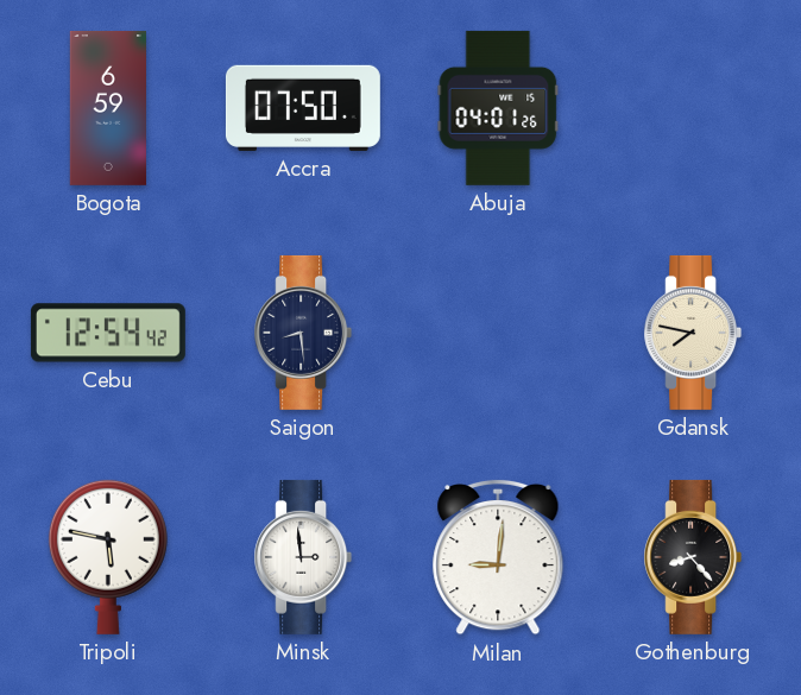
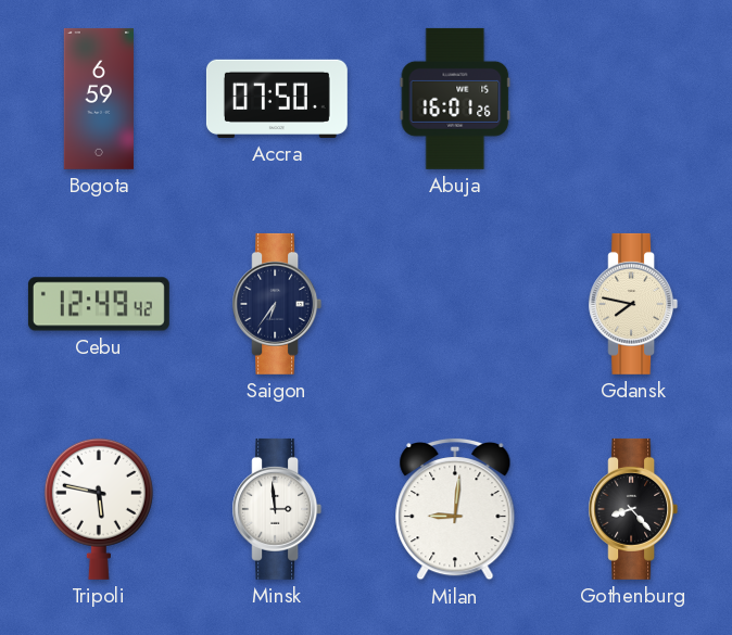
Abuja: 04:01 -> 16:01
Cebu: 12:54 -> 12:49
Saigon: 8:29 -> 6:36
